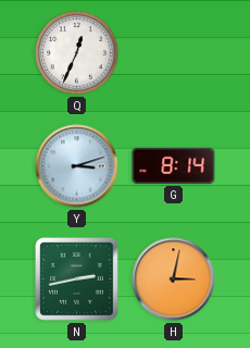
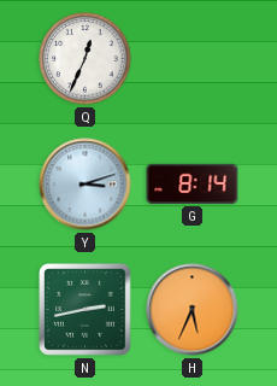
H: 3:02 -> 5:34
